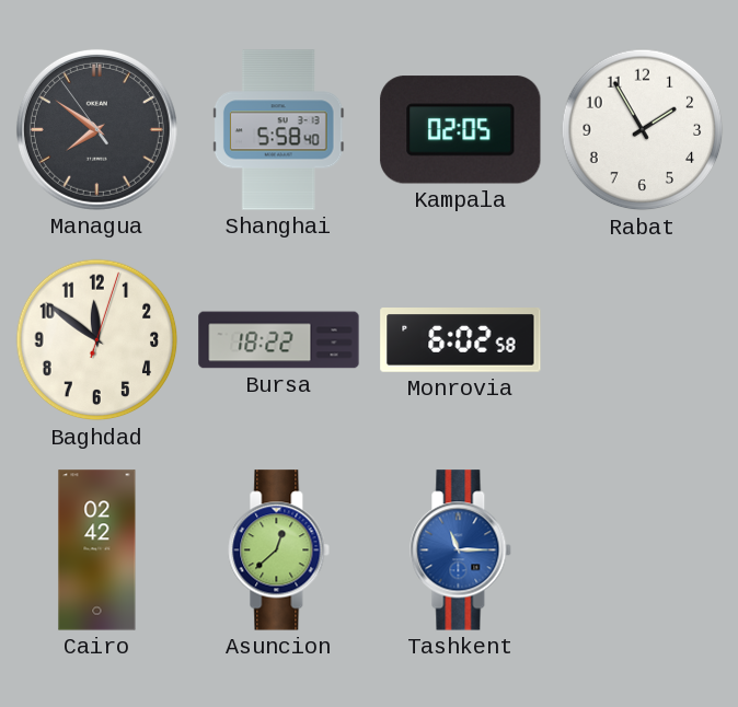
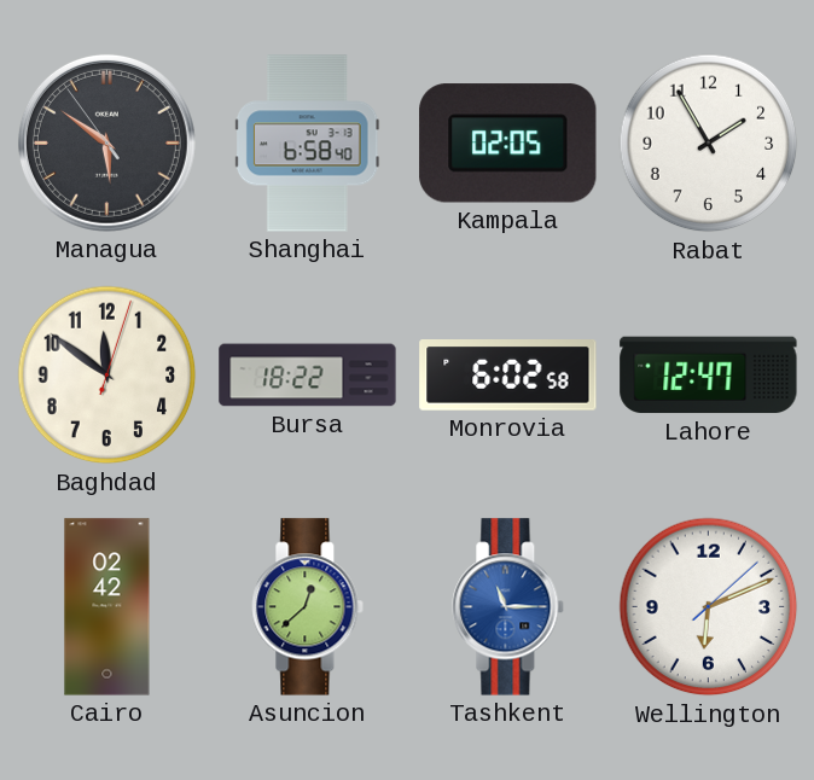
Managua: 7:50 -> 5:50
Shanghai: 5:58 -> 6:58
Lahore: none -> 12:47
Wellington: none -> 6:11
